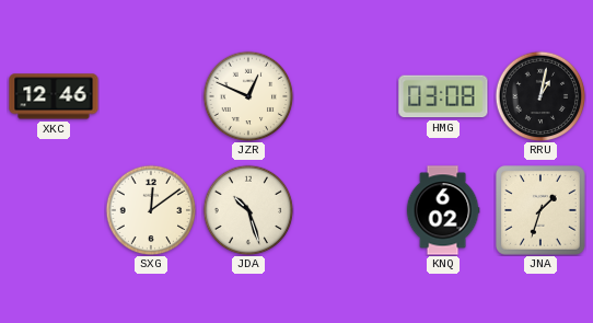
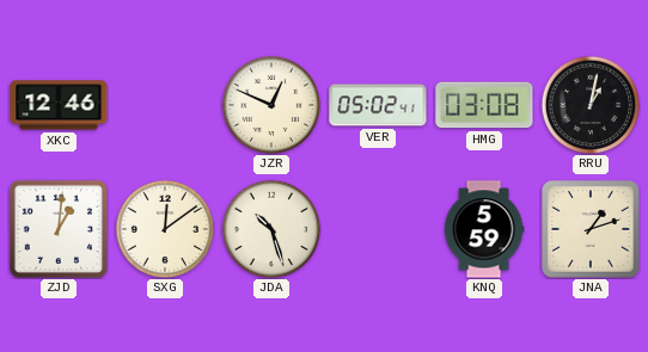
VER: none -> 05:02
ZJD: none -> 1:01
KNQ: 6:02 -> 5:59
JNA: 1:33 -> 1:12
